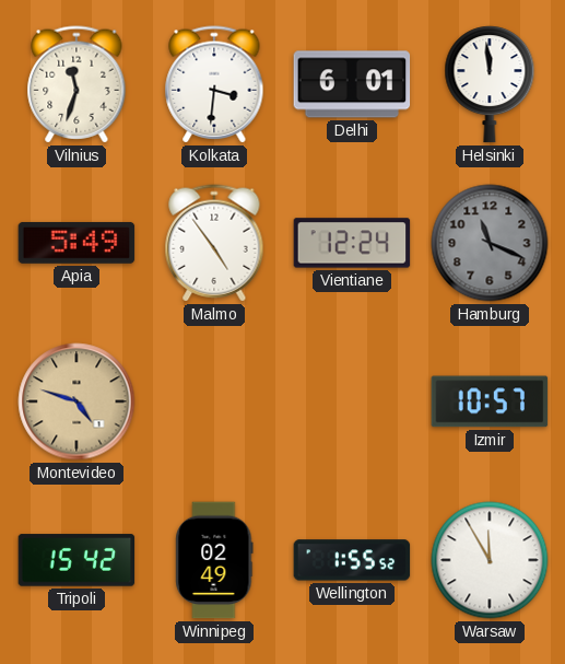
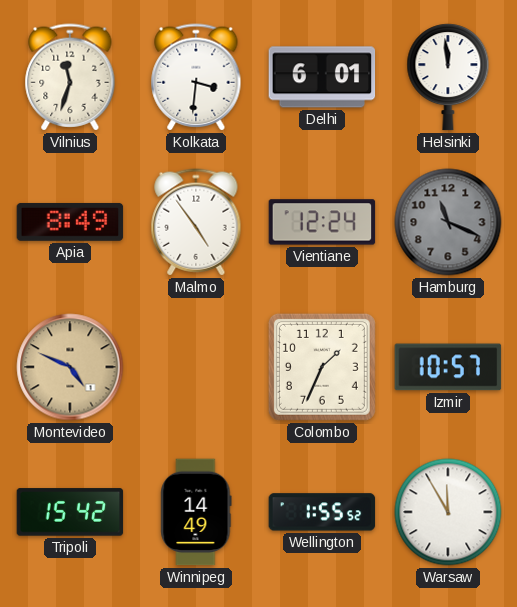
Apia: 5:49 -> 8:49
Montevideo: 4:48 -> 4:49
Colombo: none -> 1:34
Winnipeg: 02:49 -> 14:49
